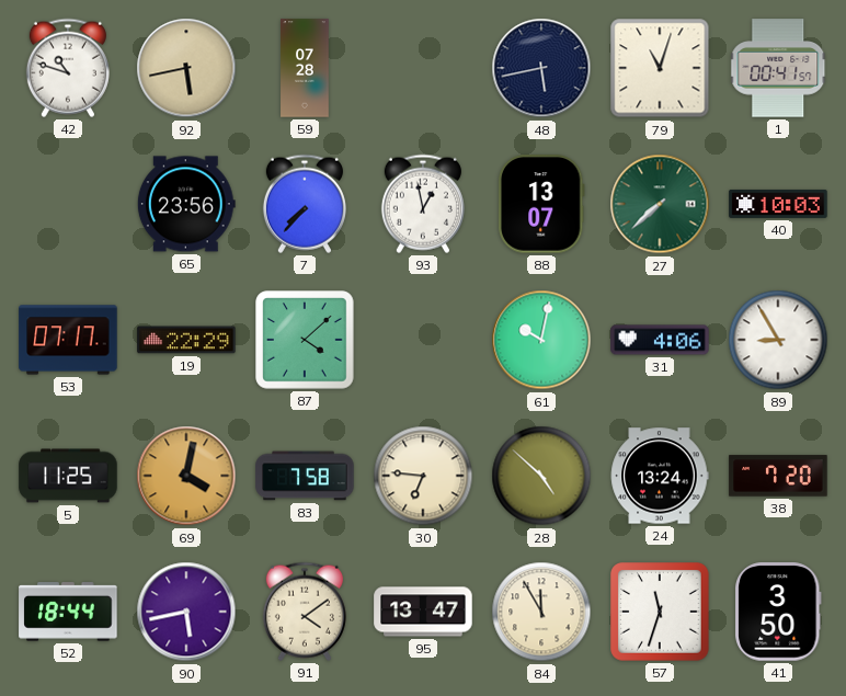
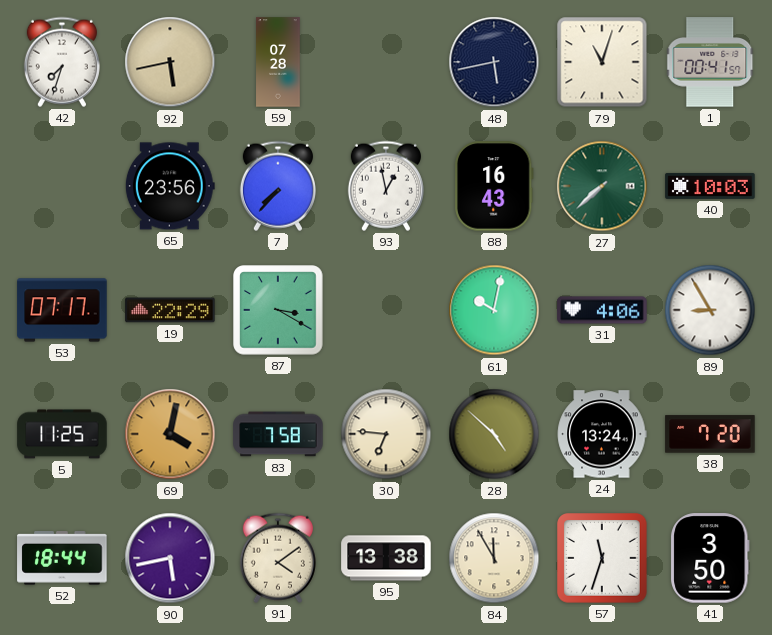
42: 10:48 -> 7:33
88: 13:07 -> 16:43
87: 4:08 -> 3:20
95: 13:47 -> 13:38
